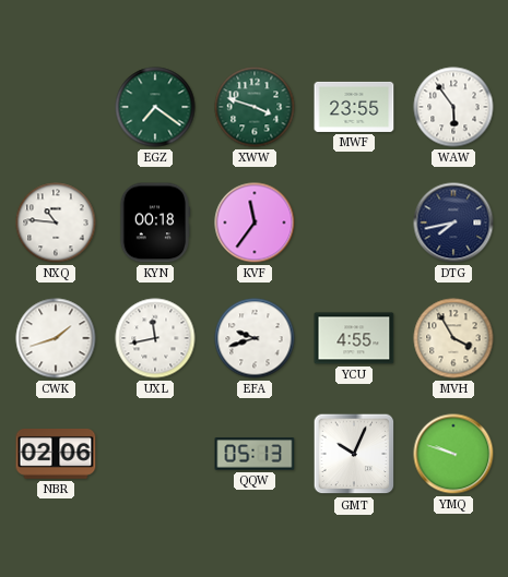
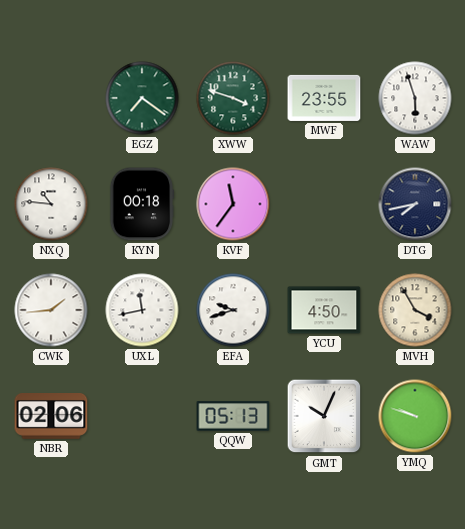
WAW: 5:54 -> 5:57
CWK: 1:42 -> 1:44
YCU: 4:55 -> 4:50
